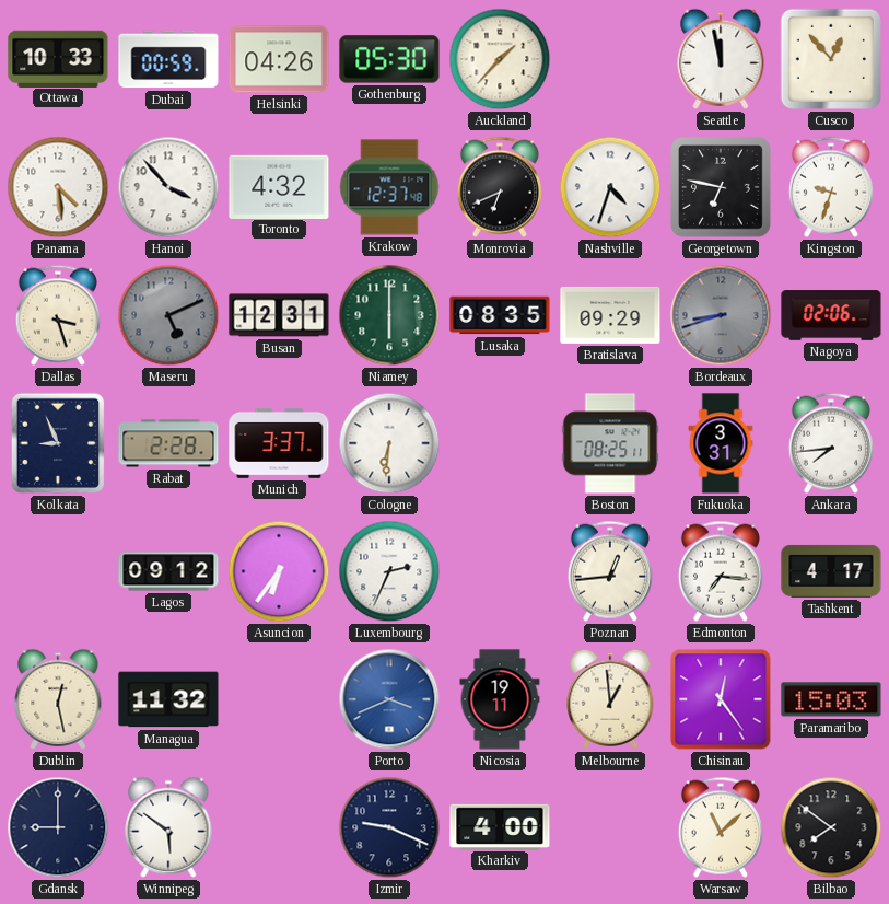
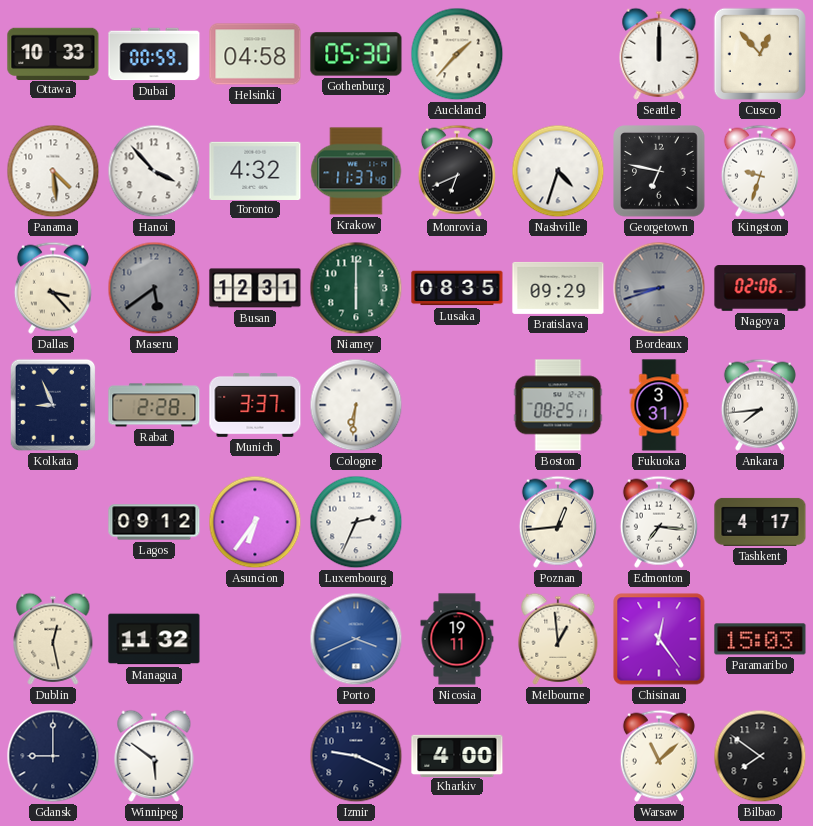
Helsinki: 04:26 -> 04:58
Seattle: 11:58 -> 12:00
Krakow: 12:37 -> 11:37
Dallas: 3:27 -> 3:23
Maseru: 5:11 -> 5:39
